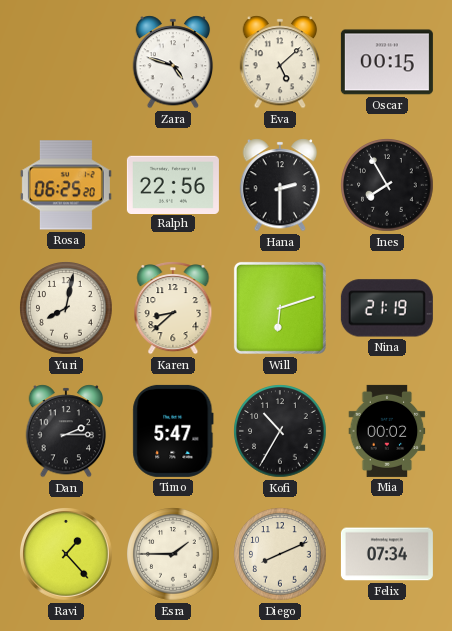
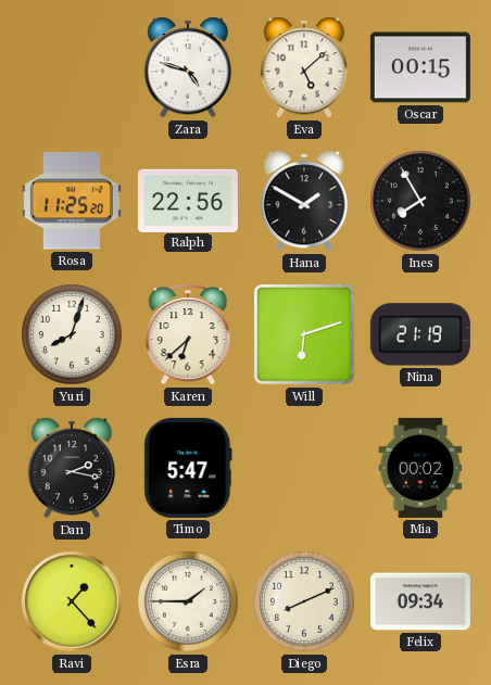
Rosa: 06:25 -> 11:25
Hana: 2:30 -> 1:50
Yuri: 8:02 -> 8:03
Karen: 8:38 -> 6:38
Dan: 2:15 -> 2:17
Kofi: 10:35 -> none
Felix: 07:34 -> 09:34
